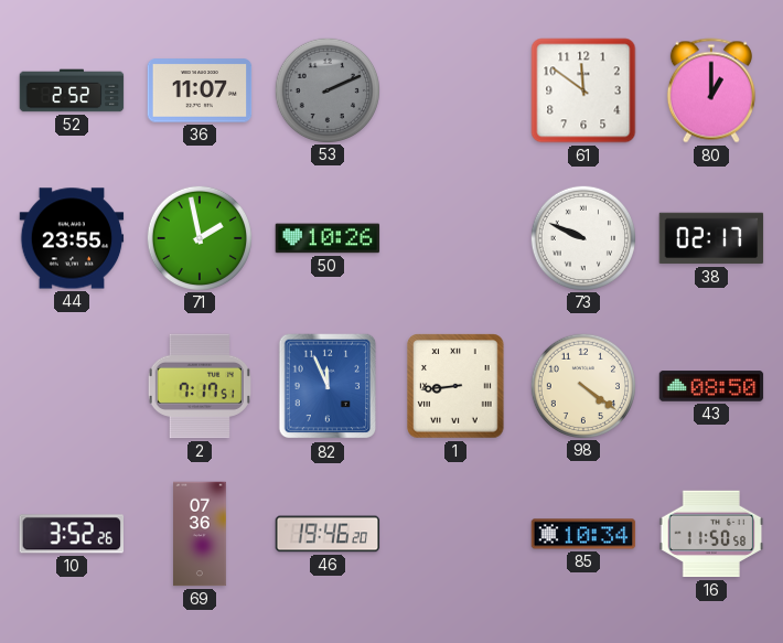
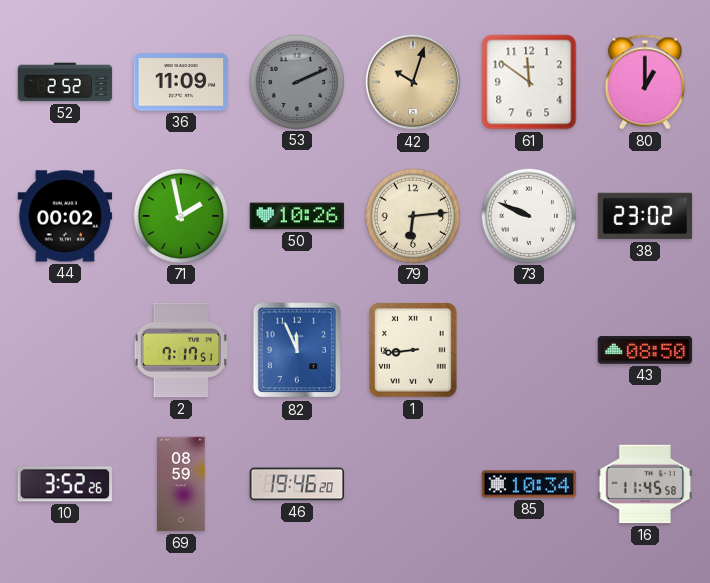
36: 11:07 -> 11:09
42: none -> 10:03
44: 23:55 -> 00:02
79: none -> 6:14
38: 02:17 -> 23:02
98: 4:21 -> none
69: 07:36 -> 08:59
16: 11:50 -> 11:45
